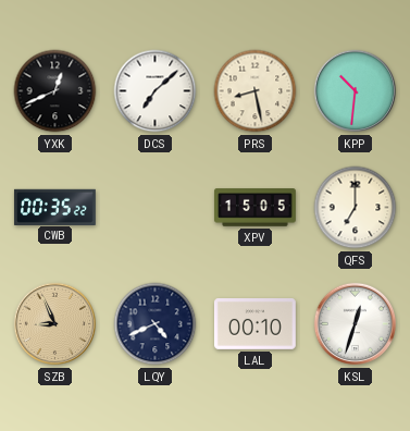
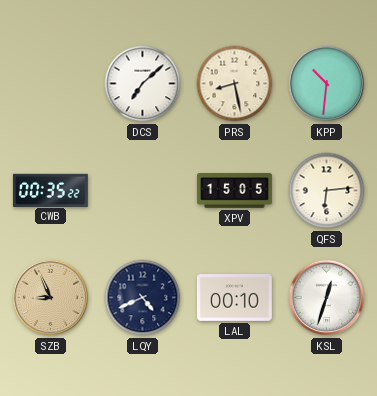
YXK: 12:41 -> none
QFS: 7:00 -> 6:14
